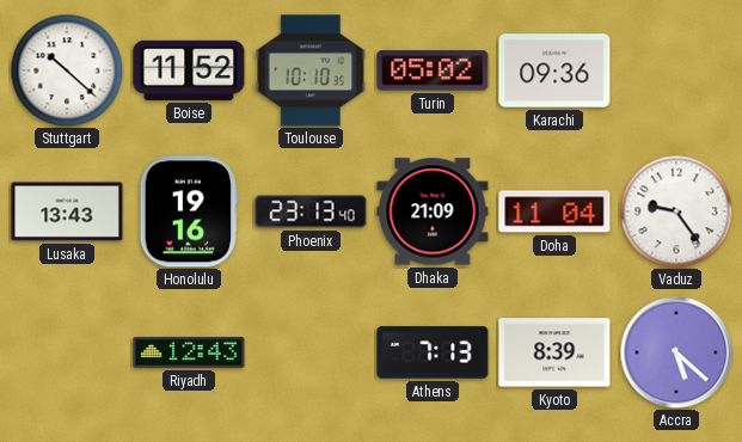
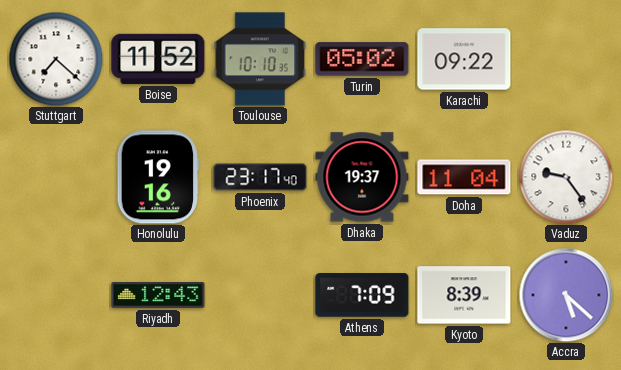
Stuttgart: 10:22 -> 7:22
Karachi: 09:36 -> 09:22
Lusaka: 13:43 -> none
Phoenix: 23:13 -> 23:17
Dhaka: 21:09 -> 19:37
Athens: 7:13 -> 7:09
